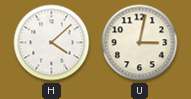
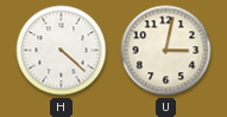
H: 4:08 -> 4:22
